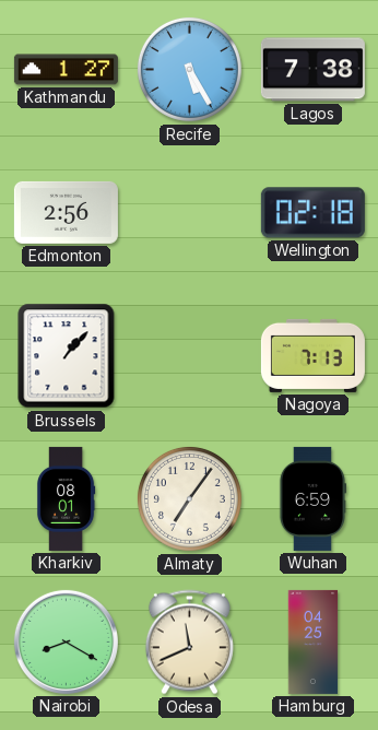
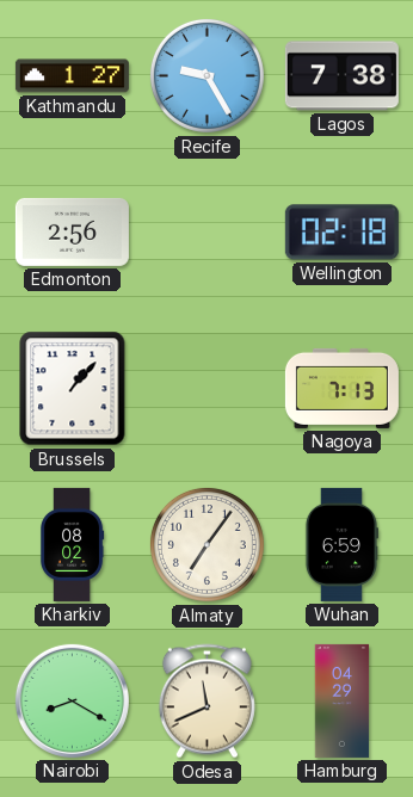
Recife: 5:25 -> 9:25
Kharkiv: 08:01 -> 08:02
Hamburg: 04:25 -> 04:29
